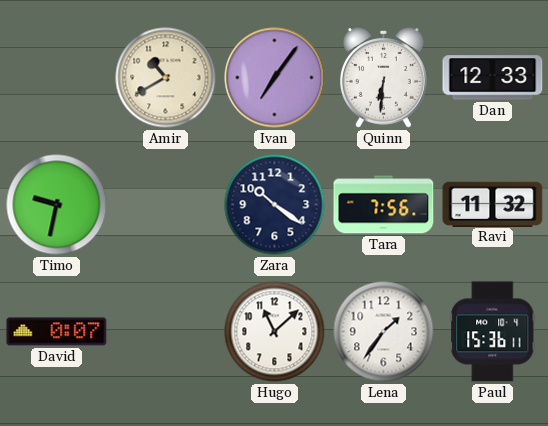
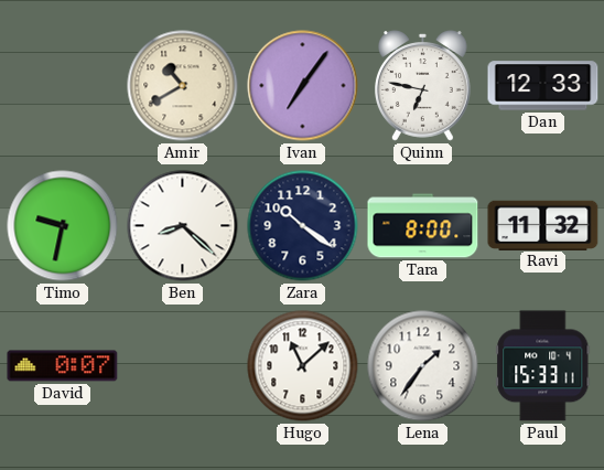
Quinn: 6:31 -> 6:47
Ben: none -> 8:22
Tara: 7:56 -> 8:00
Paul: 15:36 -> 15:33
